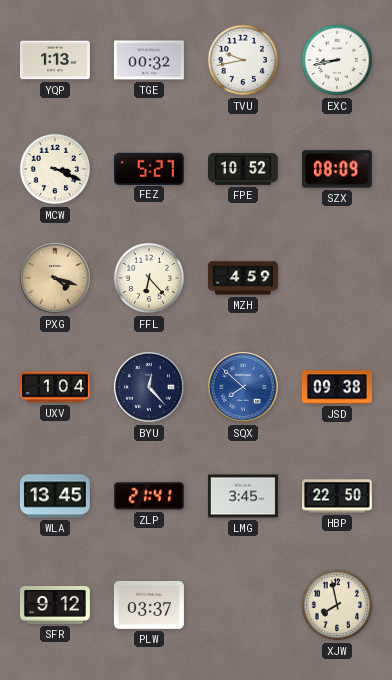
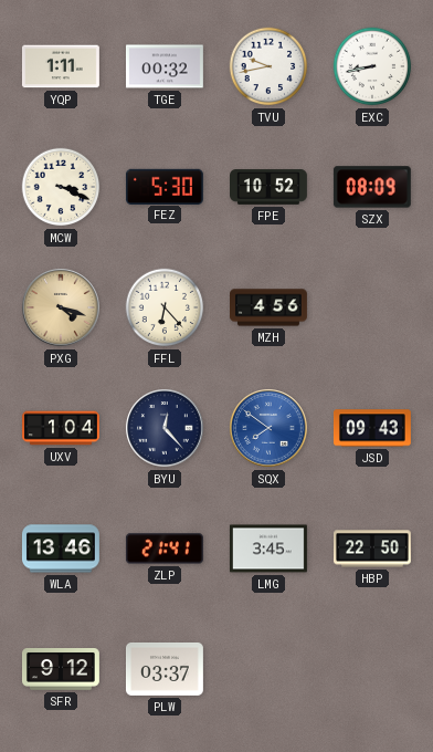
YQP: 1:13 -> 1:11
FEZ: 5:27 -> 5:30
MZH: 4:59 -> 4:56
SQX: 7:52 -> 7:51
JSD: 09:38 -> 09:43
WLA: 13:45 -> 13:46
XJW: 7:58 -> none
